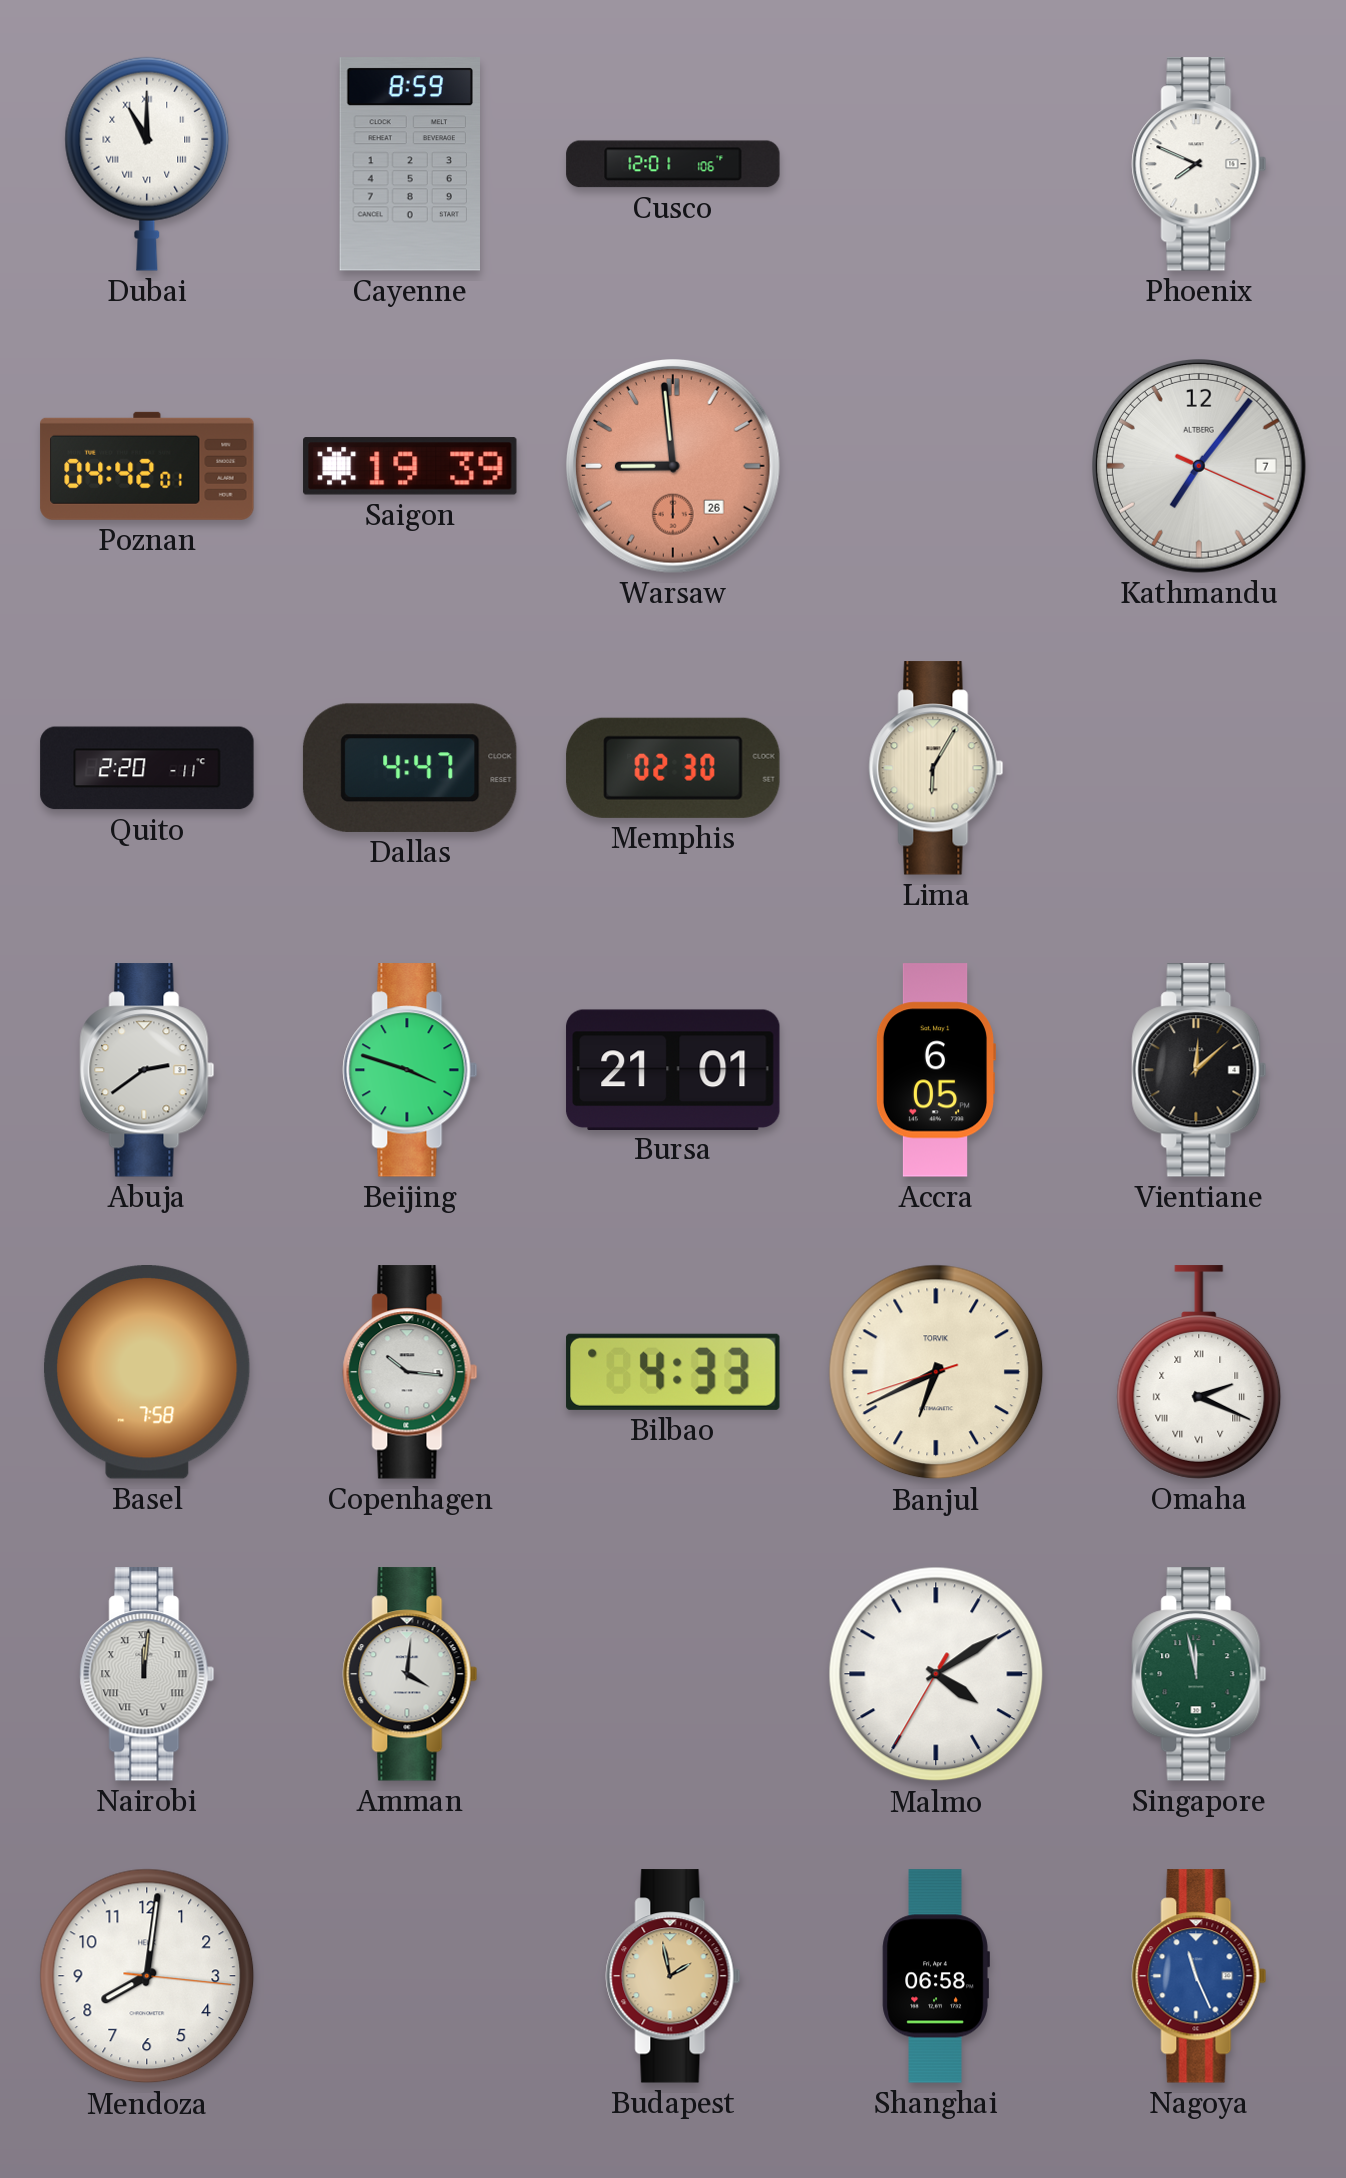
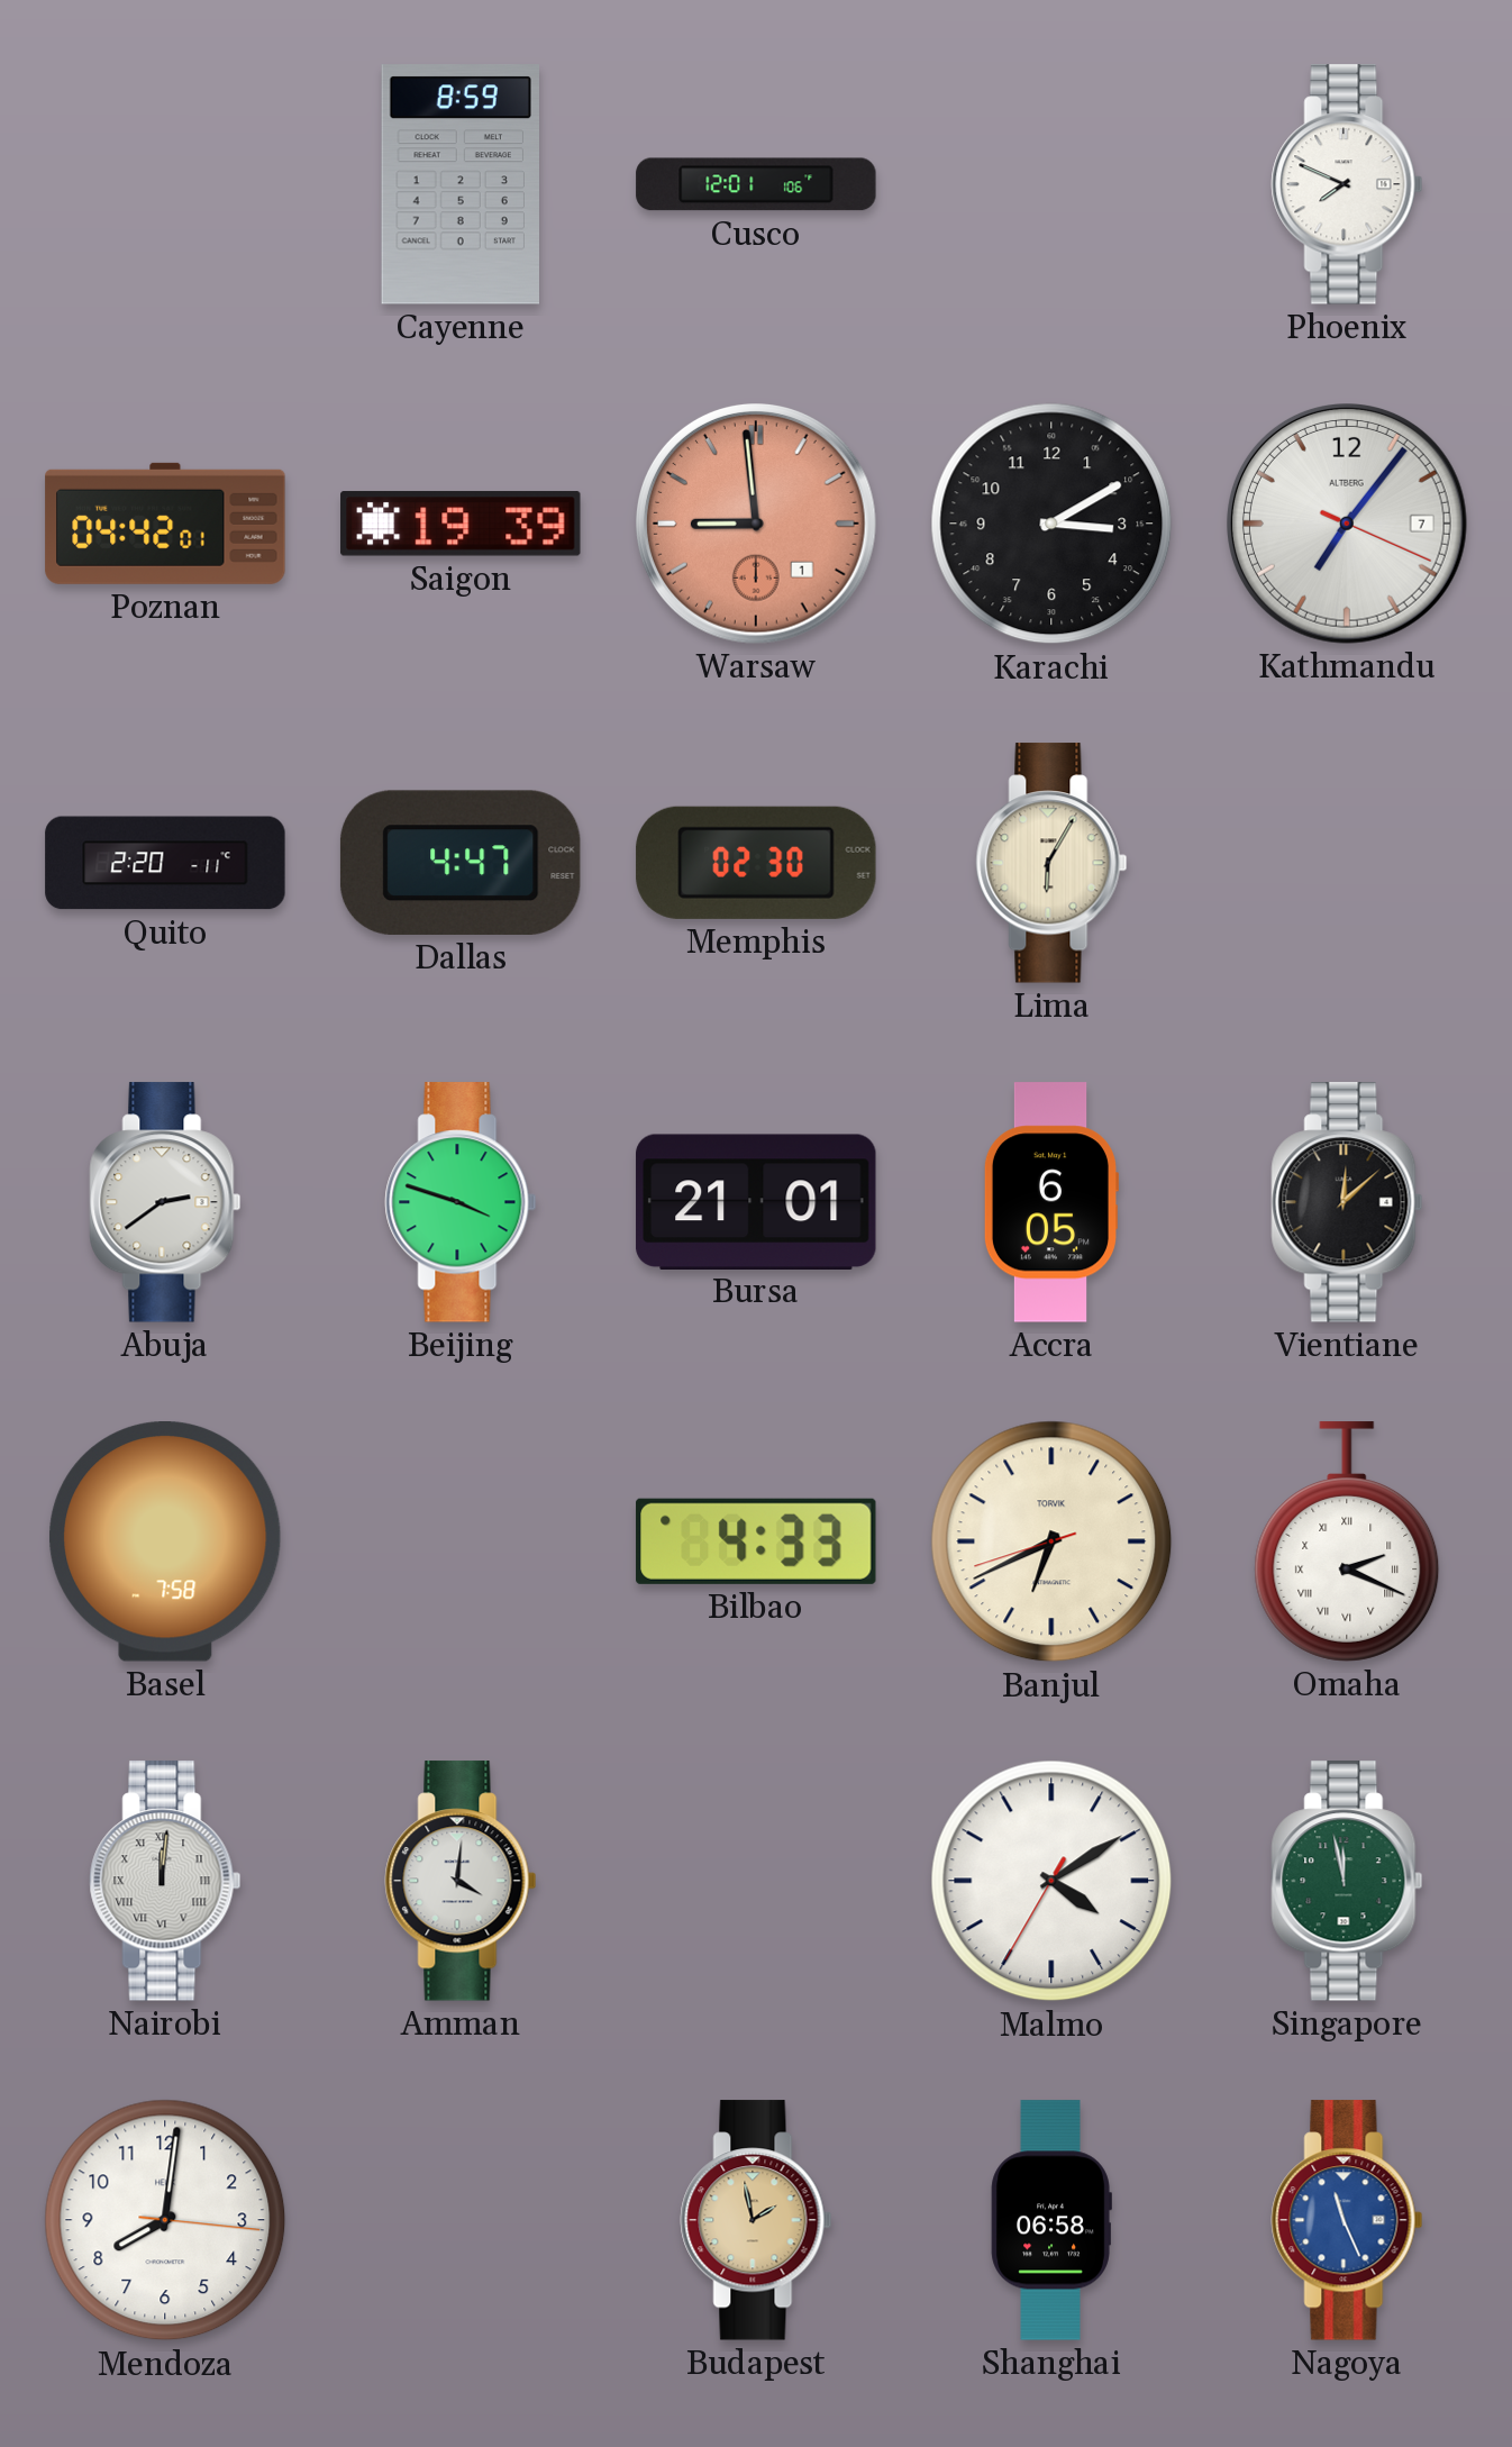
Dubai: 11:00 -> none
Warsaw date: 26 -> 1
Karachi: none -> 3:10
Copenhagen: 10:16 -> none
